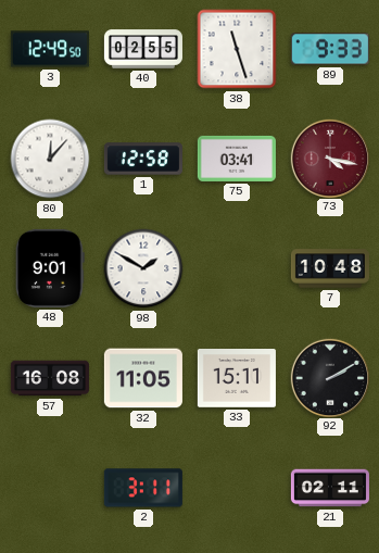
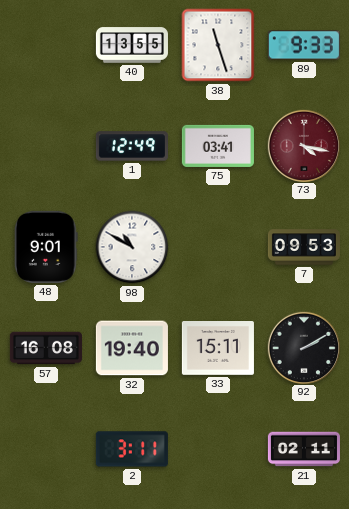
3: 12:49 -> none
40: 02:55 -> 13:55
80: 12:07 -> none
1: 12:58 -> 12:49
98: 1:50 -> 10:50
7: 10:48 -> 09:53
32: 11:05 -> 19:40
